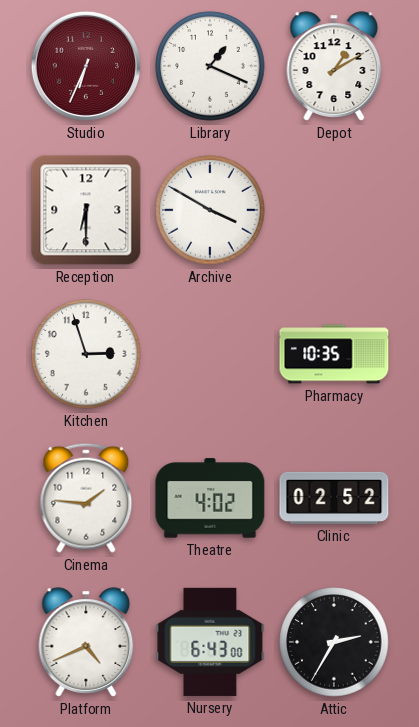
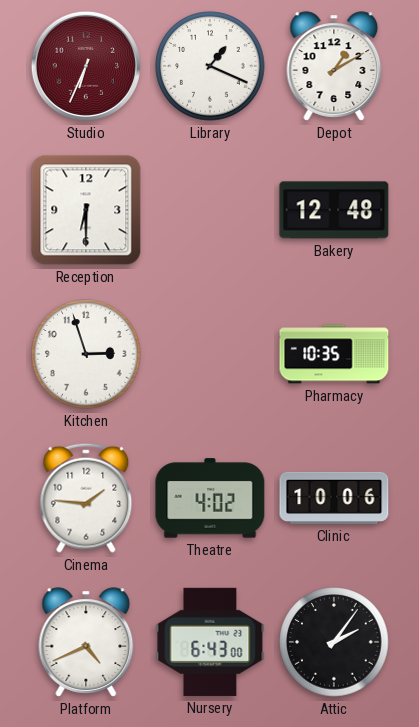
Archive: 3:50 -> none
Bakery: none -> 12:48
Clinic: 02:52 -> 10:06
Attic: 2:35 -> 2:06
